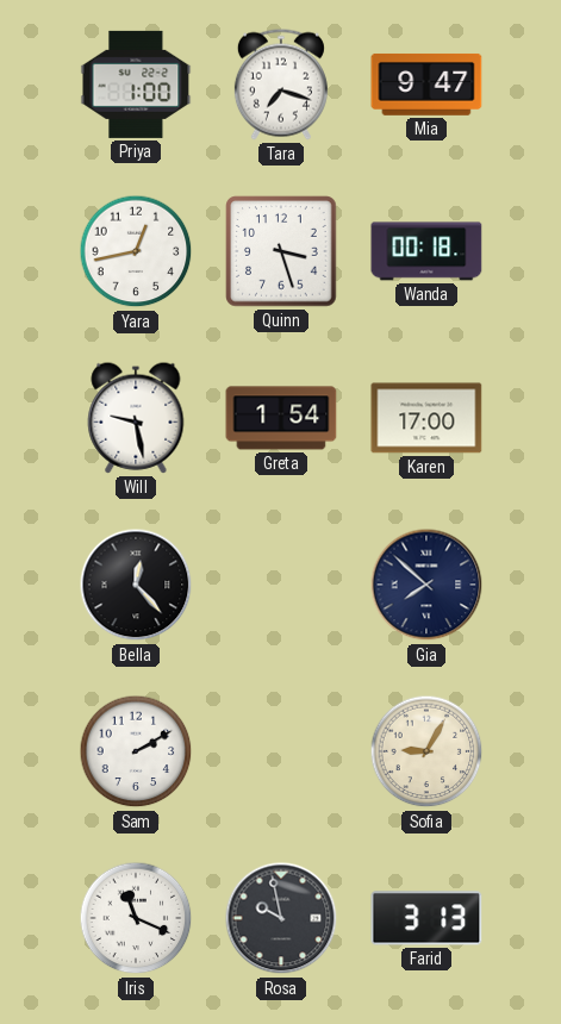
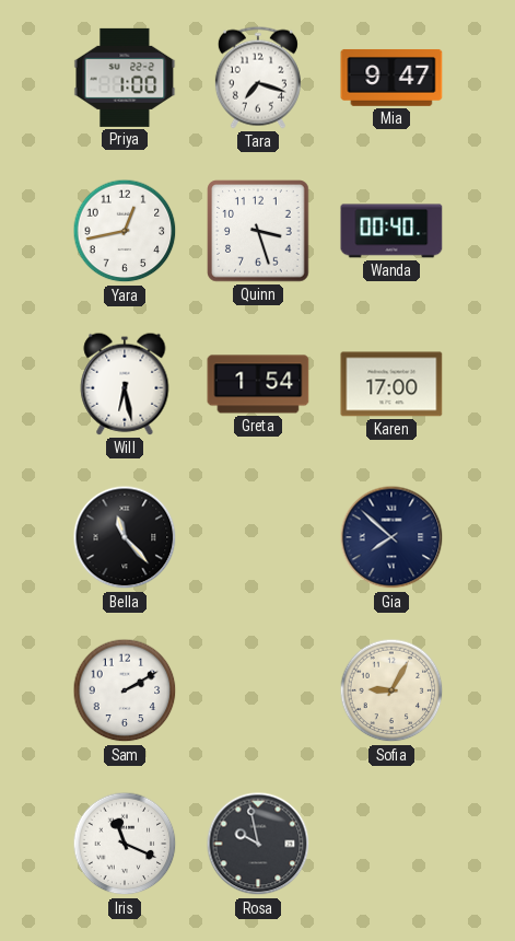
Wanda: 00:18 -> 00:40
Will: 9:28 -> 6:28
Bella: 12:23 -> 11:23
Farid: 3:13 -> none
